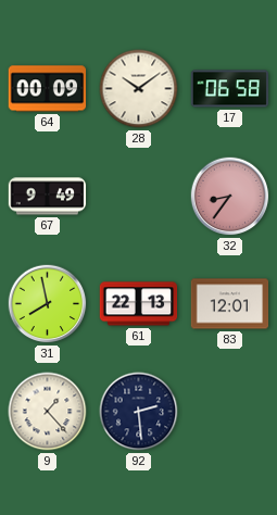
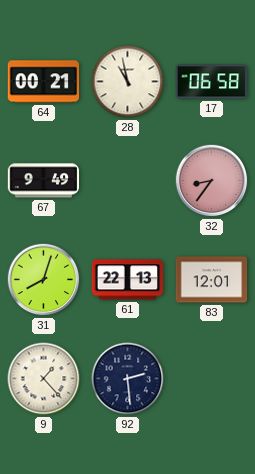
64: 00:09 -> 00:21
28: 10:09 -> 10:58
31: 7:58 -> 8:03
